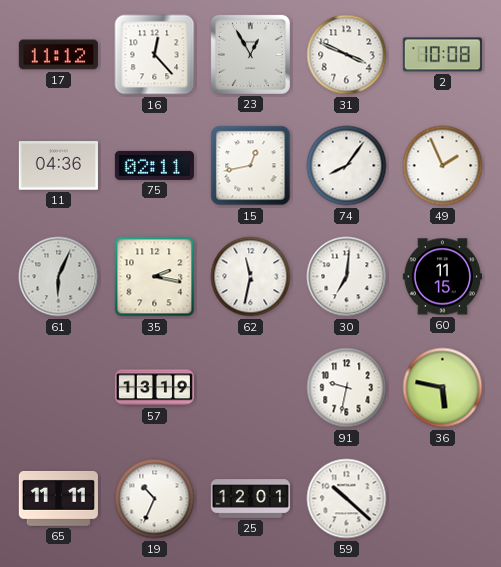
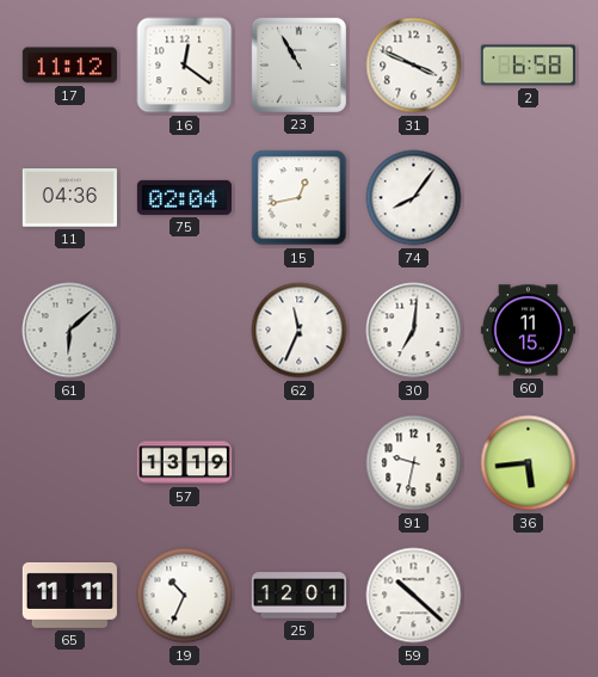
16: 12:23 -> 12:21
23: 12:55 -> 10:55
2: 10:08 -> 6:58
75: 02:11 -> 02:04
49: 1:56 -> none
61: 6:04 -> 6:08
35: 2:17 -> none
62: 11:32 -> 11:34
36: 5:47 -> 5:44
